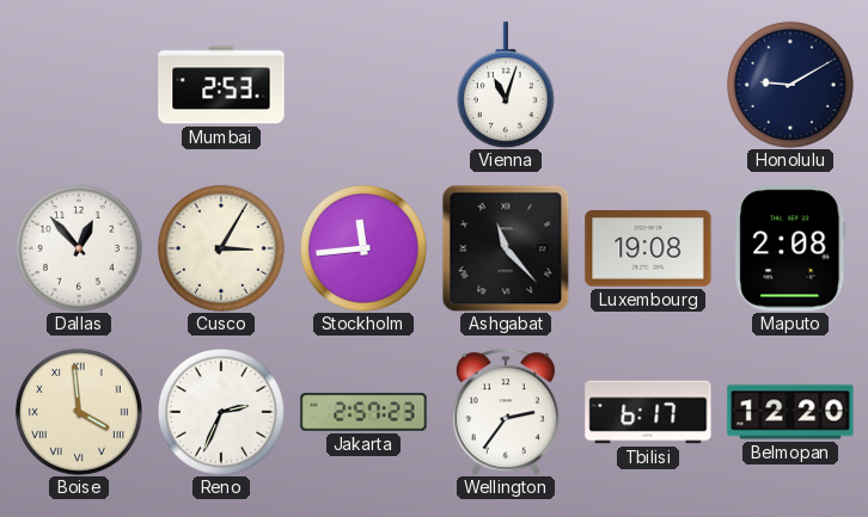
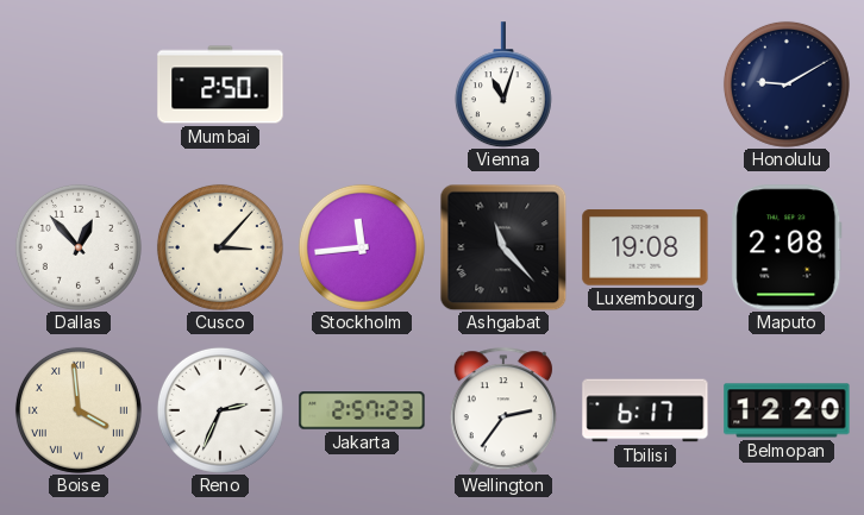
Mumbai: 2:53 -> 2:50
Cusco: 3:05 -> 3:07
